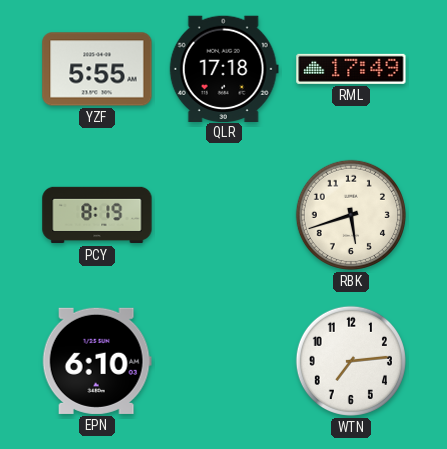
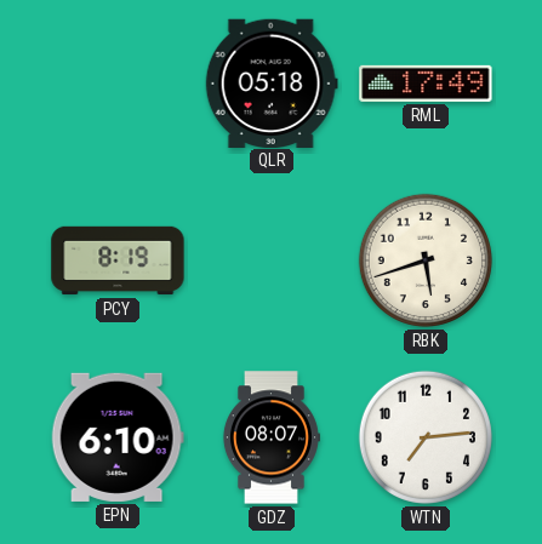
YZF: 5:55 -> none
QLR: 17:18 -> 05:18
GDZ: none -> 08:07
